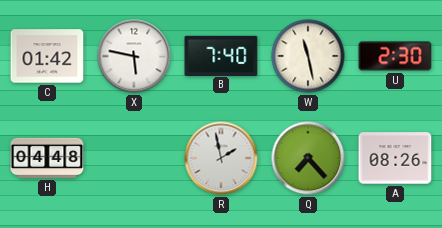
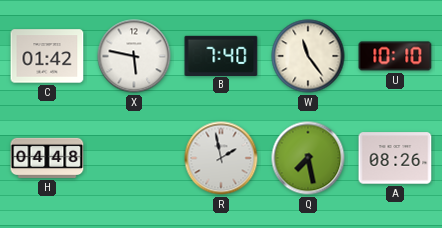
W: 11:28 -> 11:24
U: 2:30 -> 10:10
Q: 7:23 -> 7:28
